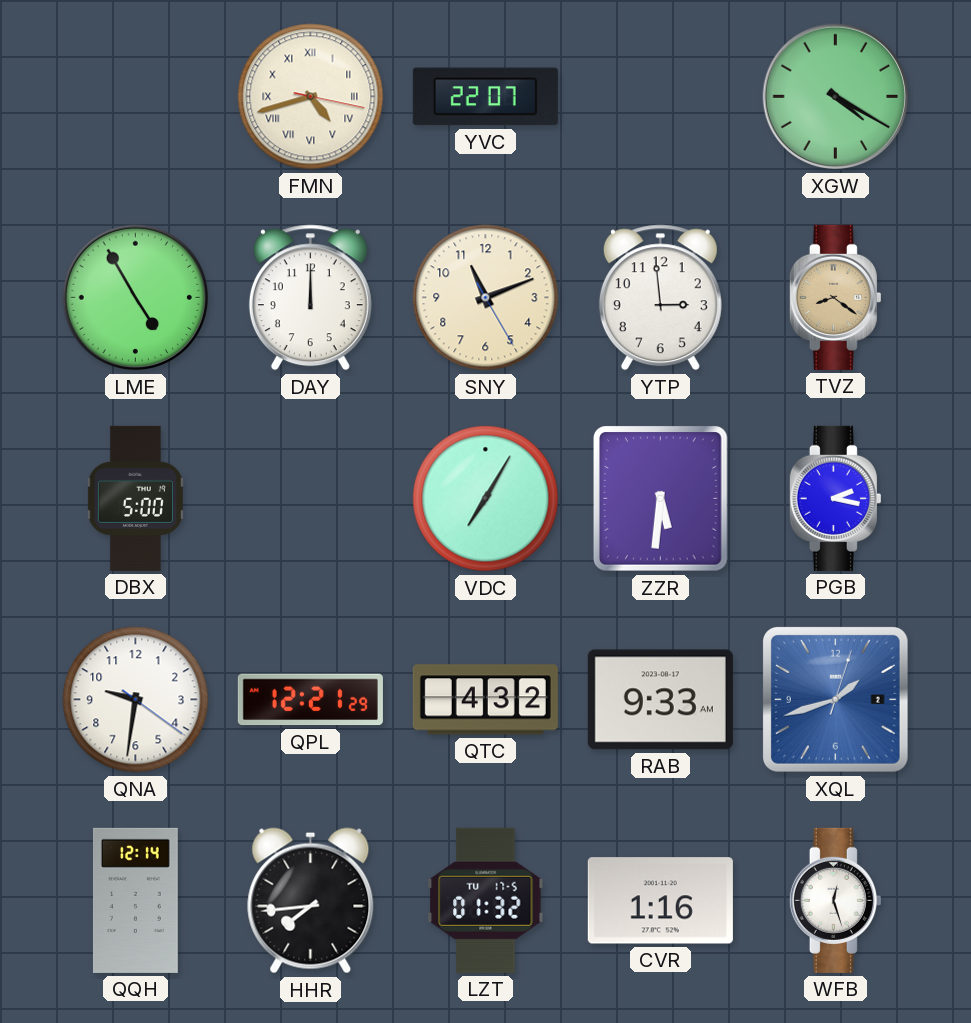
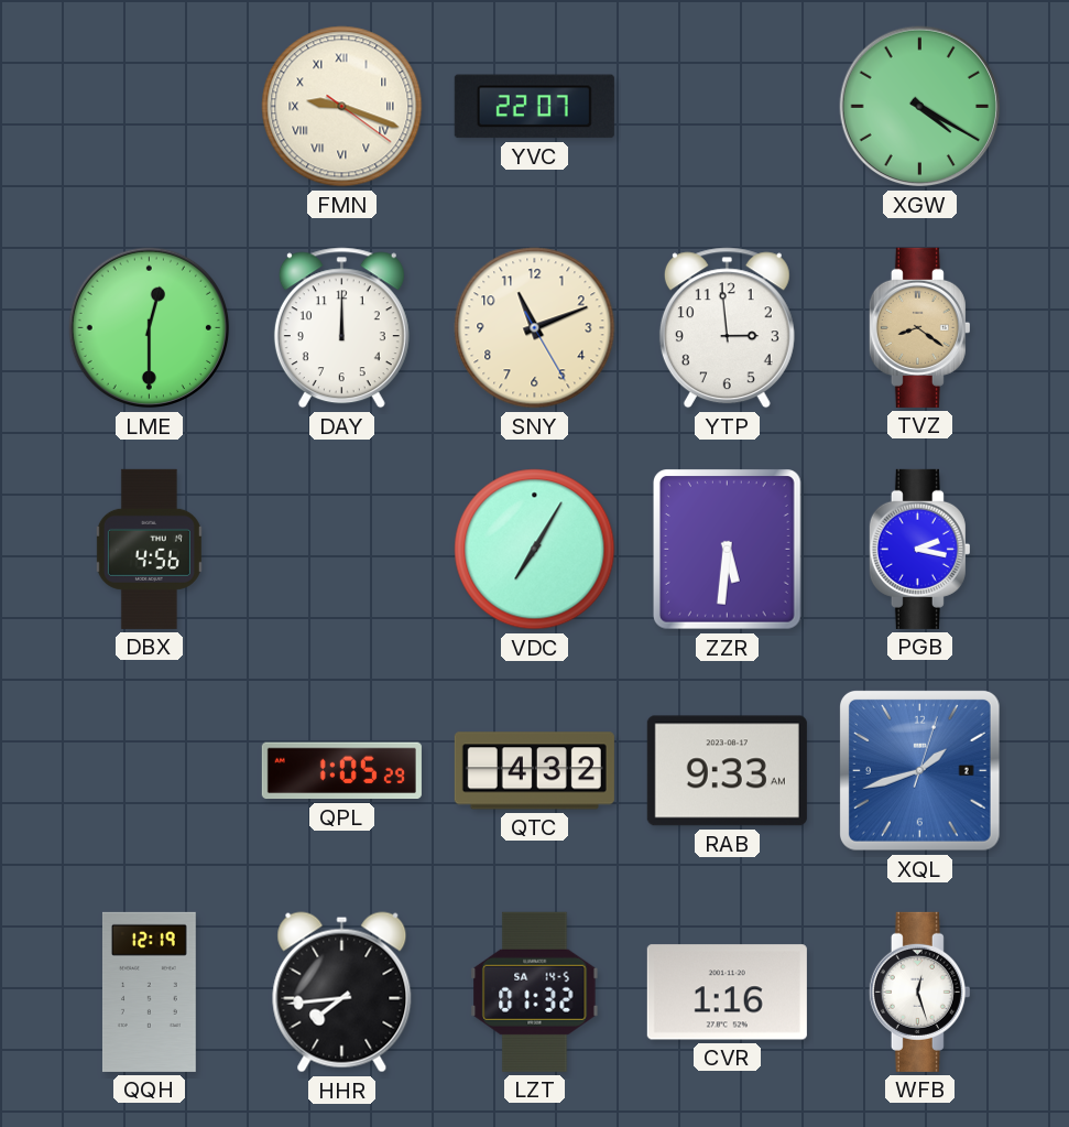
FMN: 4:42 -> 9:18
LME: 4:55 -> 12:30
DBX: 5:00 -> 4:56
QNA: 9:31 -> none
QPL: 12:21 -> 1:05
QQH: 12:14 -> 12:19
LZT date: TU 17-5 -> SA 14-5
